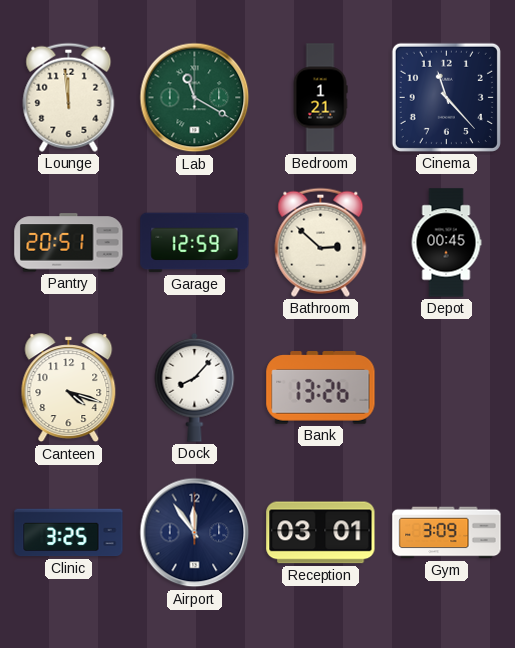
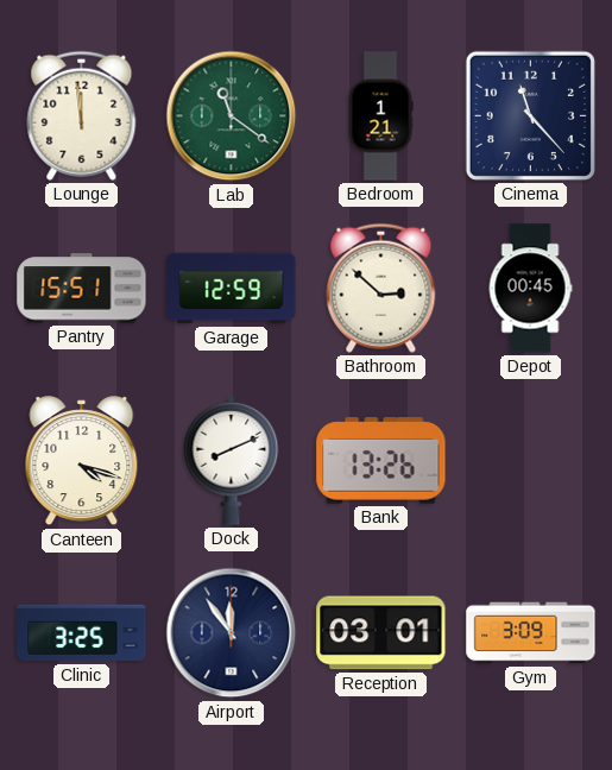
Lab: 11:20 -> 11:21
Pantry: 20:51 -> 15:51
Dock: 8:07 -> 8:11
